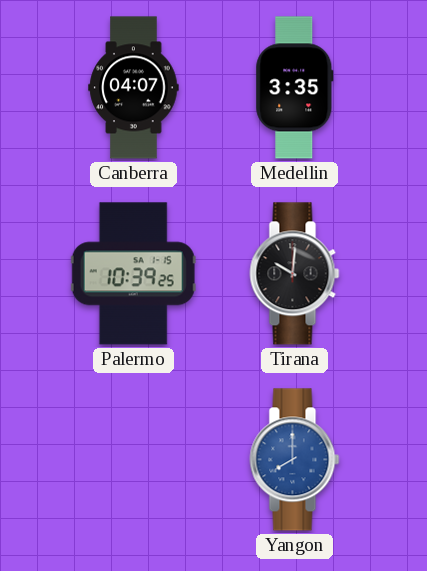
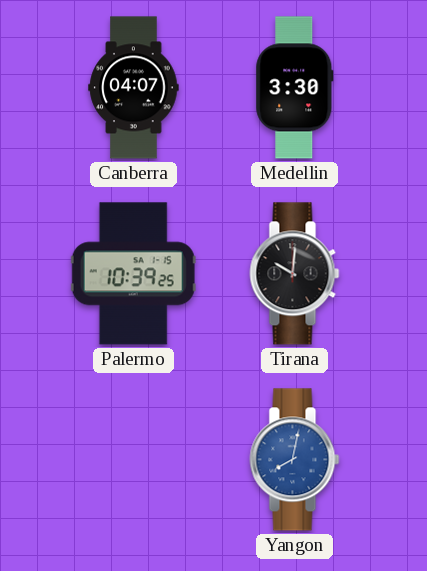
Medellin: 3:35 -> 3:30
Yangon: 8:00 -> 8:02
